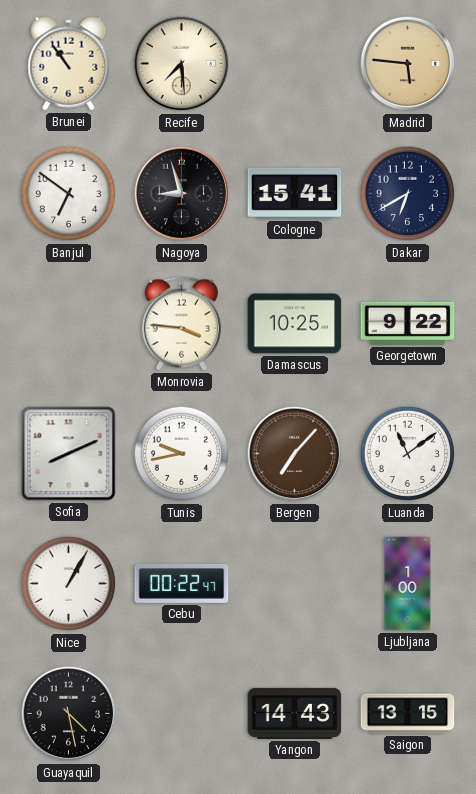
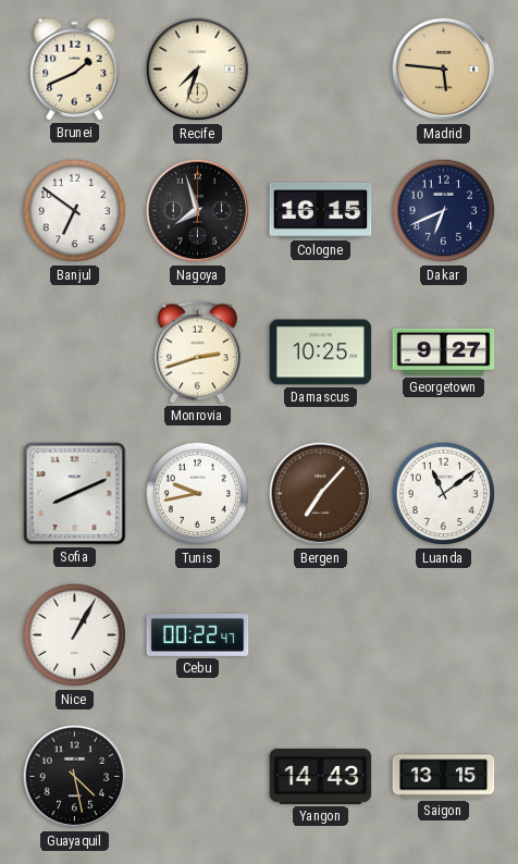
Brunei: 10:54 -> 1:41
Recife: 7:29 -> 7:33
Nagoya: 8:57 -> 7:57
Cologne: 15:41 -> 16:15
Dakar: 6:40 -> 6:41
Monrovia: 3:46 -> 2:42
Georgetown: 9:22 -> 9:27
Ljubljana: 1:00 -> none
